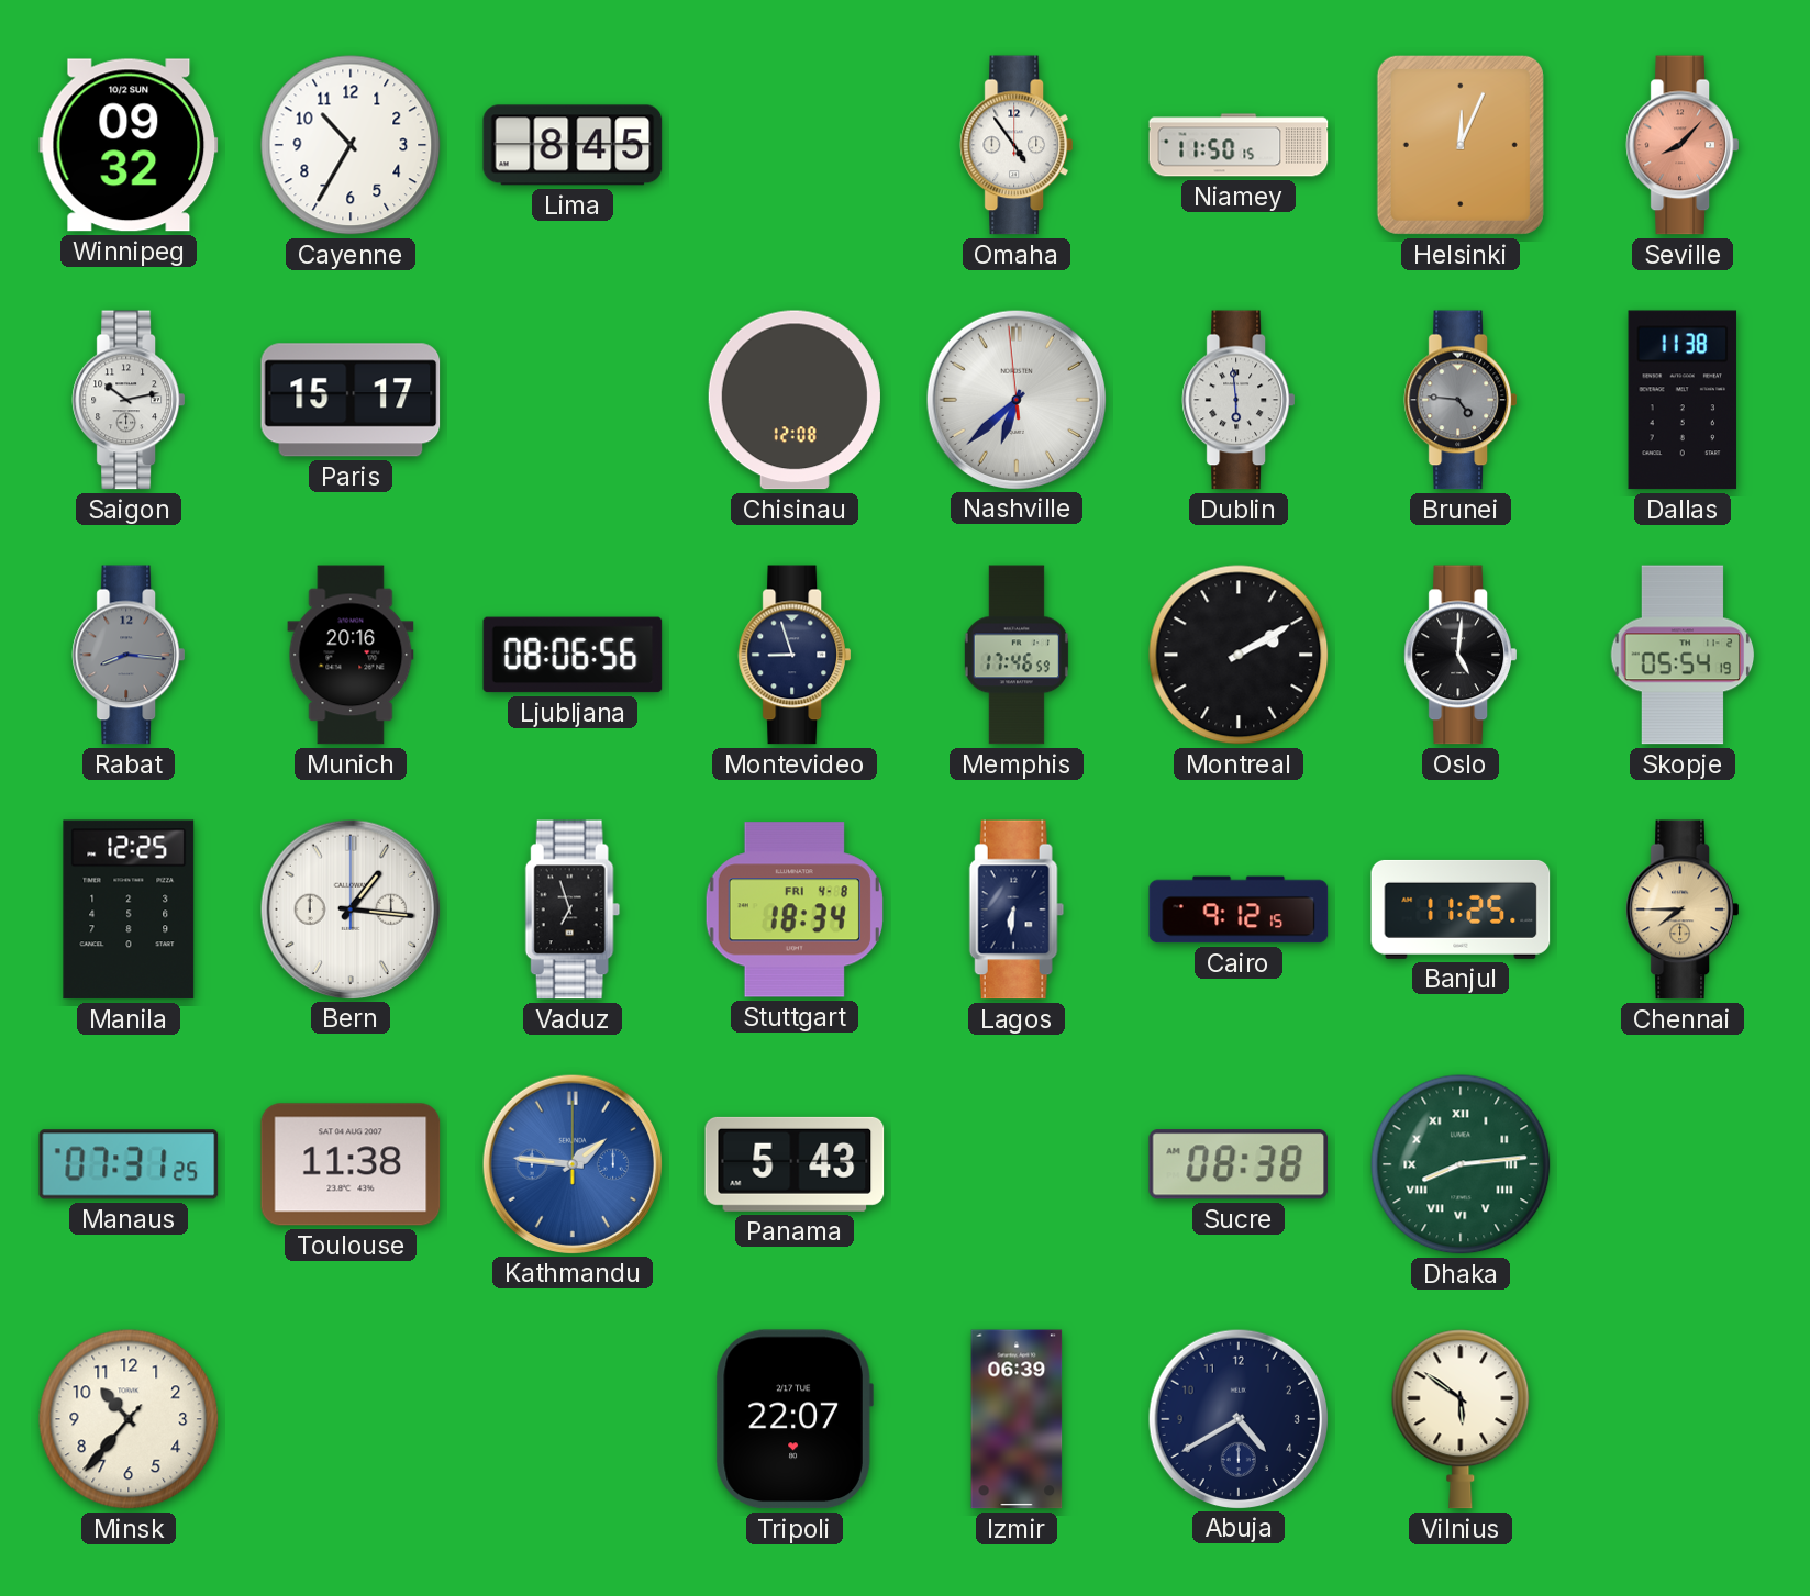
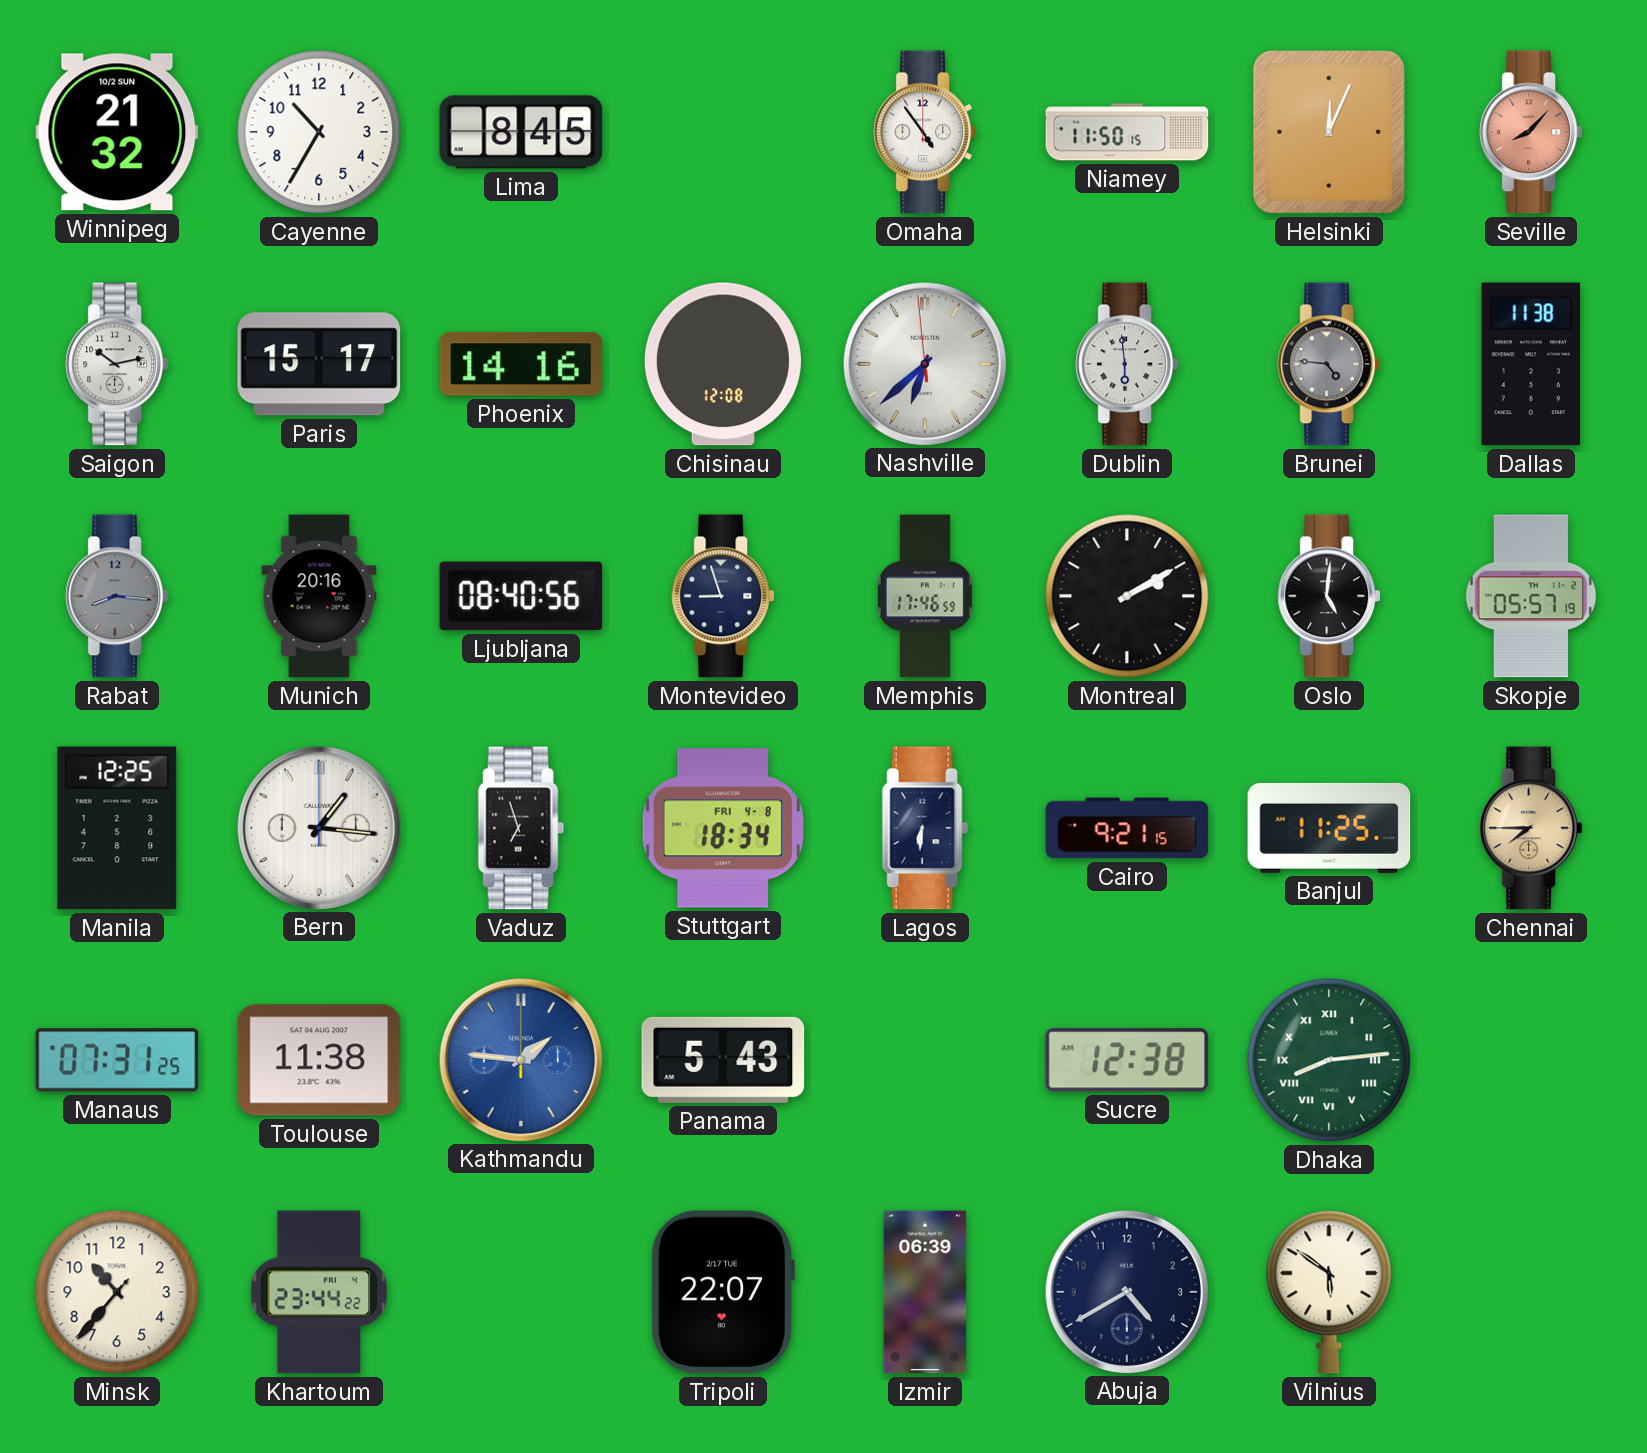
Winnipeg: 09:32 -> 21:32
Phoenix: none -> 14:16
Ljubljana: 08:06 -> 08:40
Skopje: 05:54 -> 05:57
Cairo: 9:12 -> 9:21
Sucre: 08:38 -> 12:38
Khartoum: none -> 23:44
